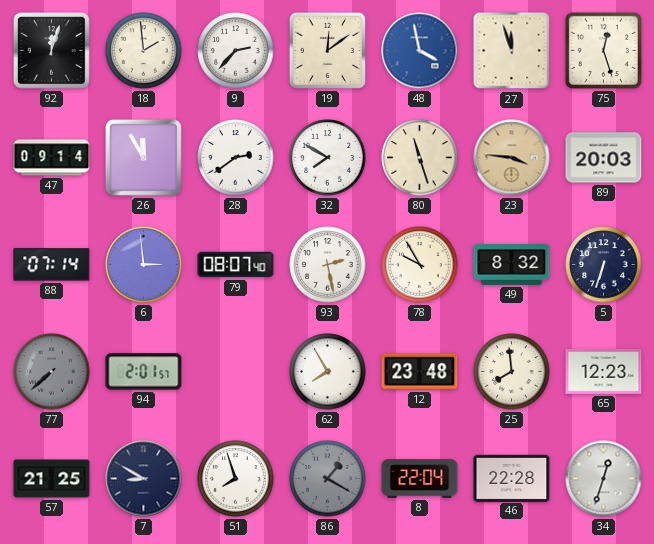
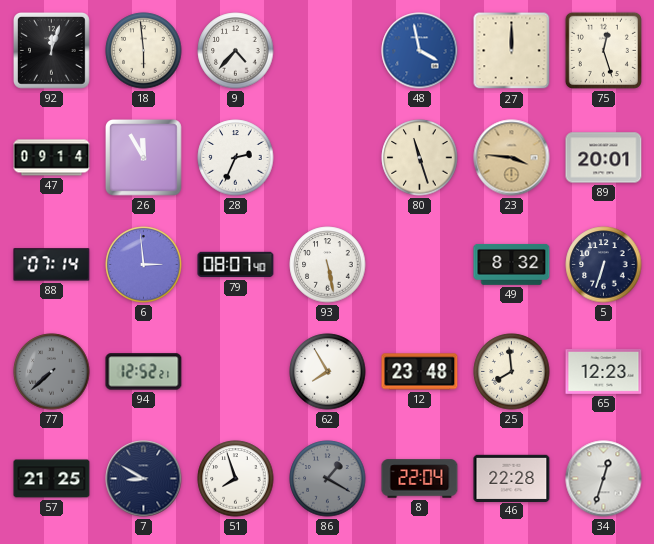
18: 1:59 -> 5:59
9: 2:37 -> 4:37
19: 12:09 -> none
27: 11:57 -> 12:00
28: 2:39 -> 2:34
32: 7:50 -> none
89: 20:03 -> 20:01
93: 2:28 -> 5:28
78: 9:55 -> none
94: 2:01 -> 12:52
